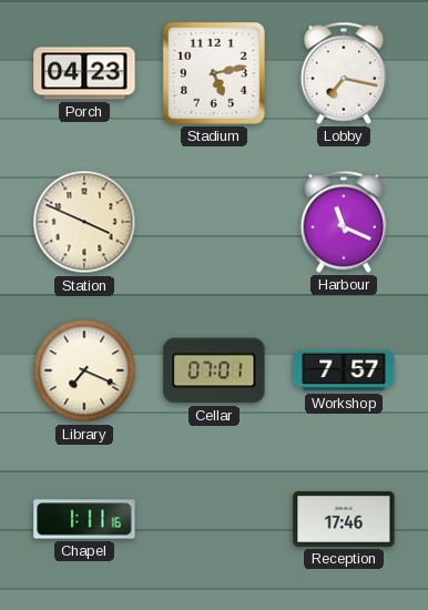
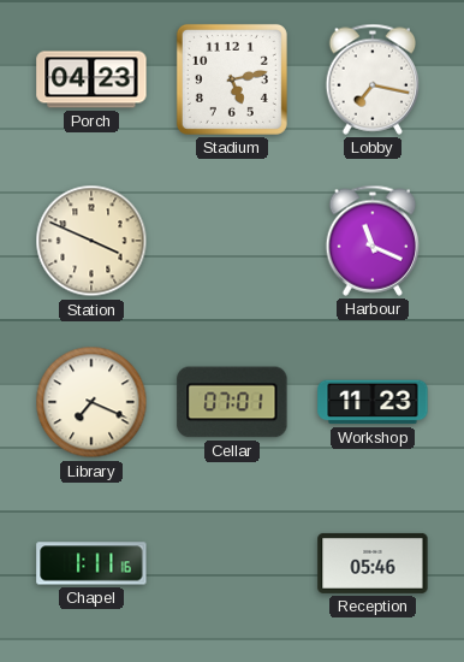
Workshop: 7:57 -> 11:23
Reception: 17:46 -> 05:46
